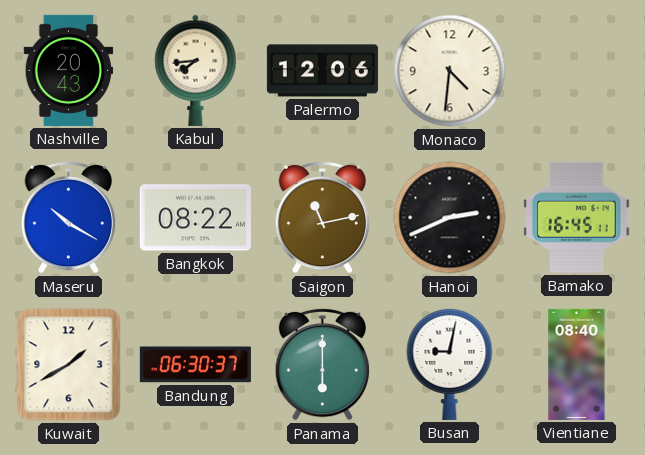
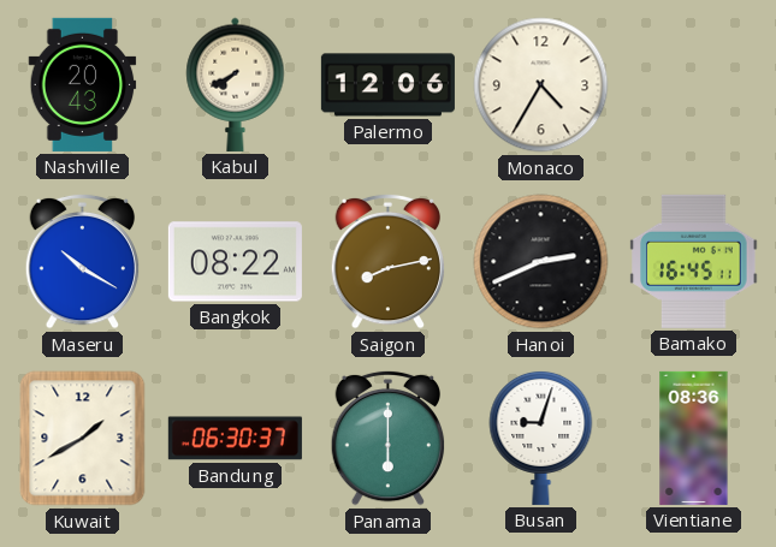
Kabul: 7:44 -> 7:40
Monaco: 4:31 -> 4:35
Saigon: 11:13 -> 8:13
Busan: 9:02 -> 9:03
Vientiane: 08:40 -> 08:36
